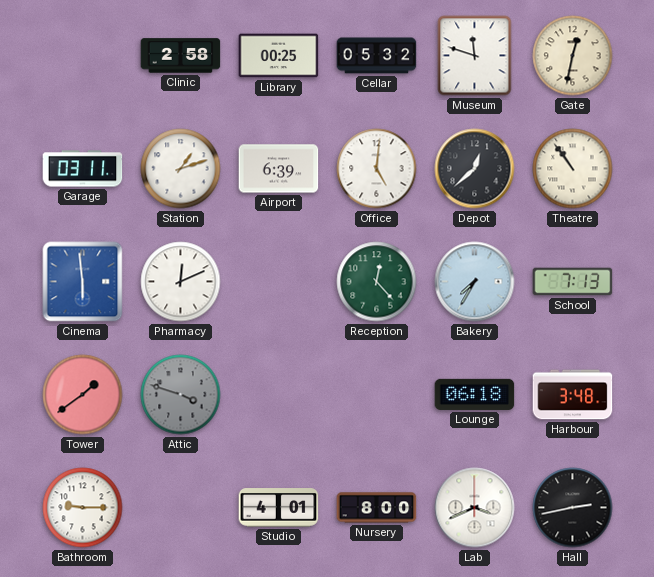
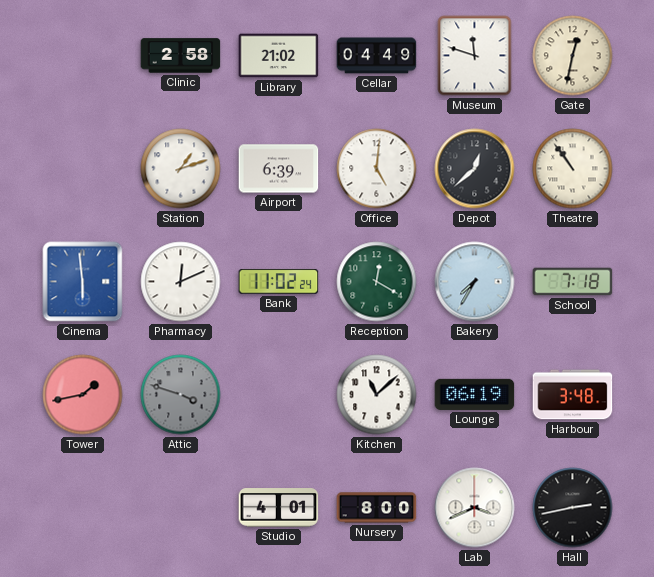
Library: 00:25 -> 21:02
Cellar: 05:32 -> 04:49
Garage: 03:11 -> none
Bank: none -> 11:02
Reception: 12:23 -> 12:20
School: 7:13 -> 7:18
Tower: 1:39 -> 1:43
Kitchen: none -> 11:08
Lounge: 06:18 -> 06:19
Bathroom: 9:15 -> none
